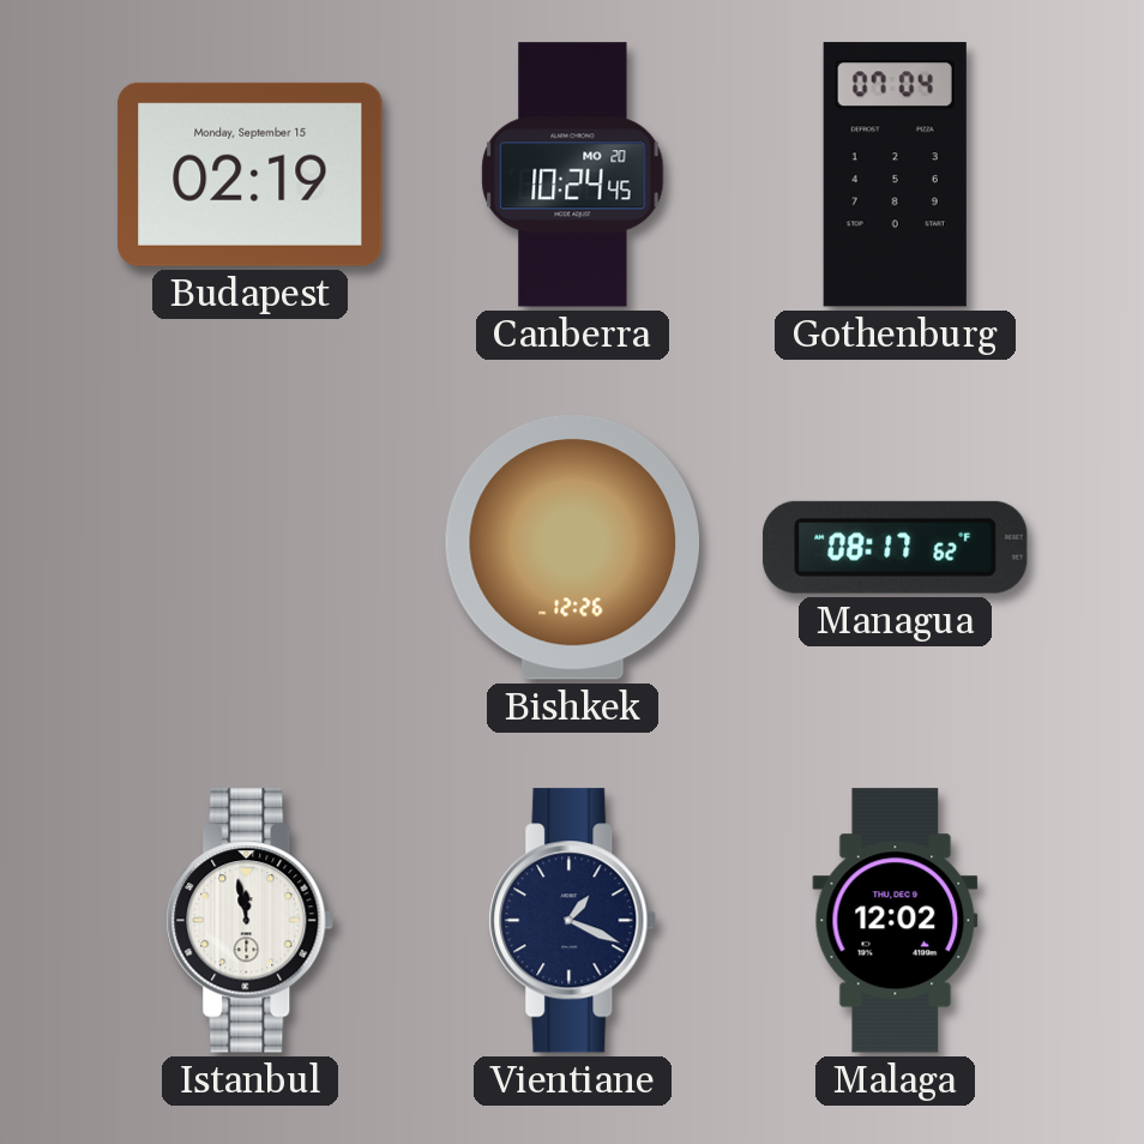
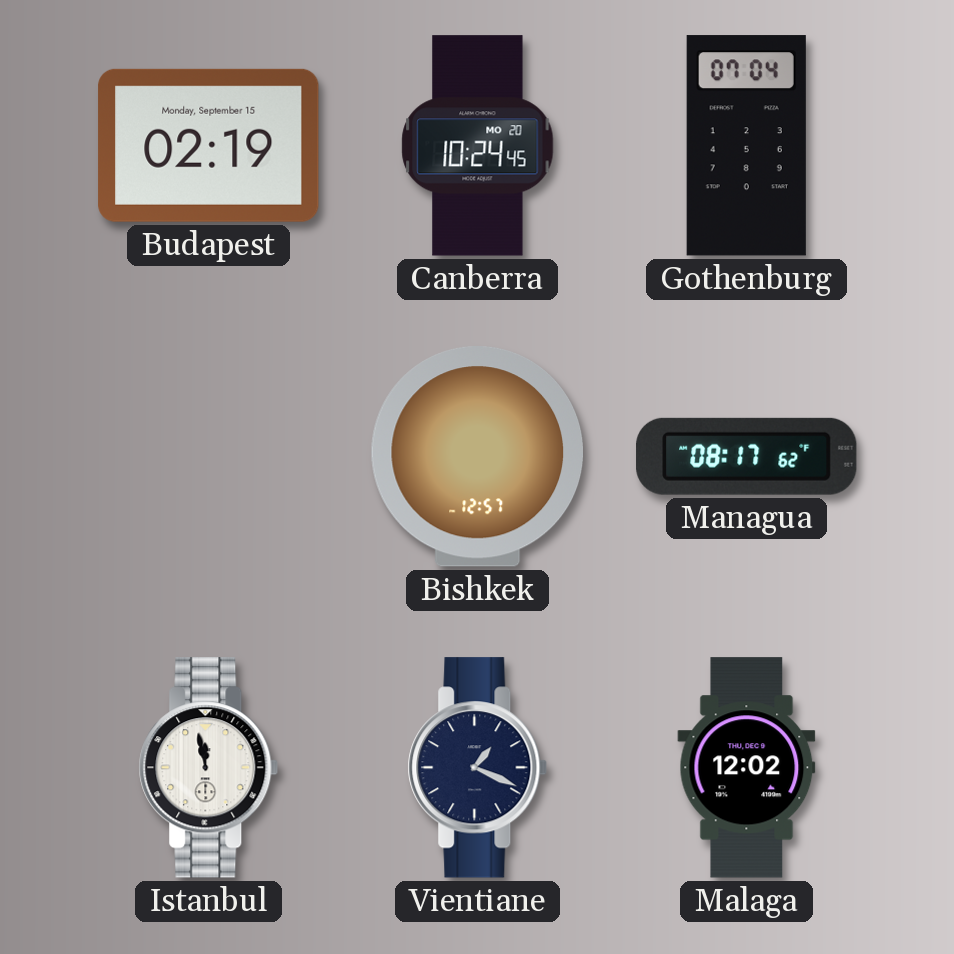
Bishkek: 12:26 -> 12:57
